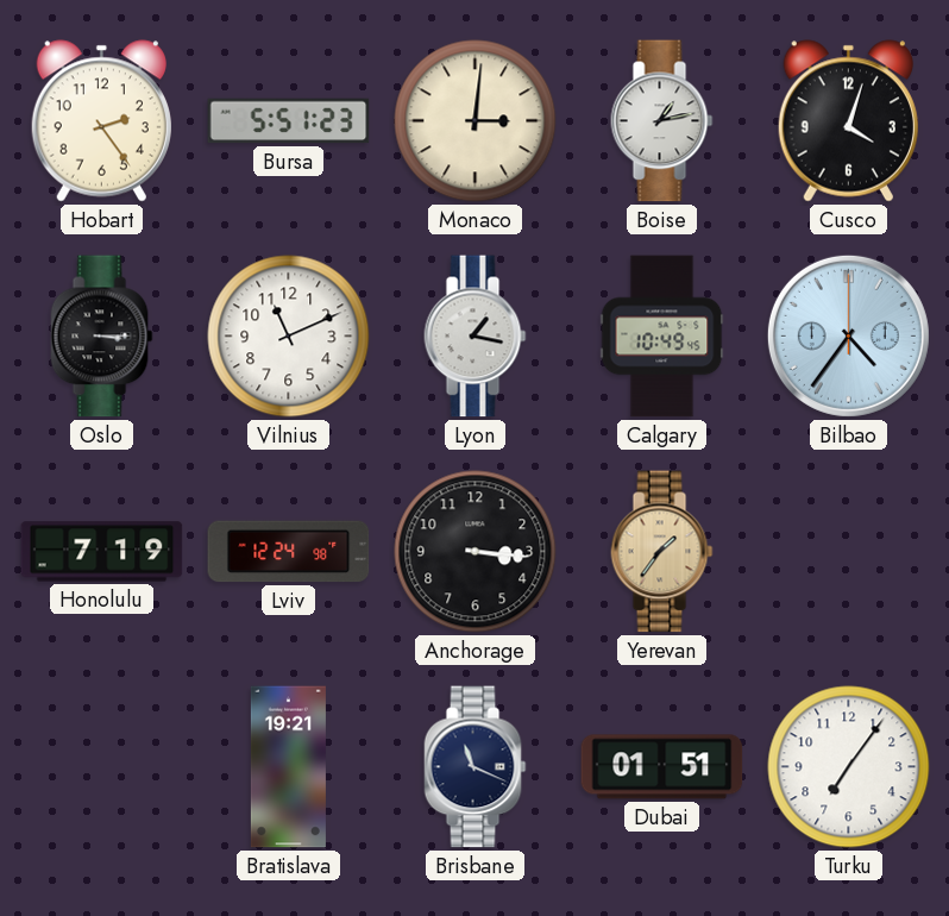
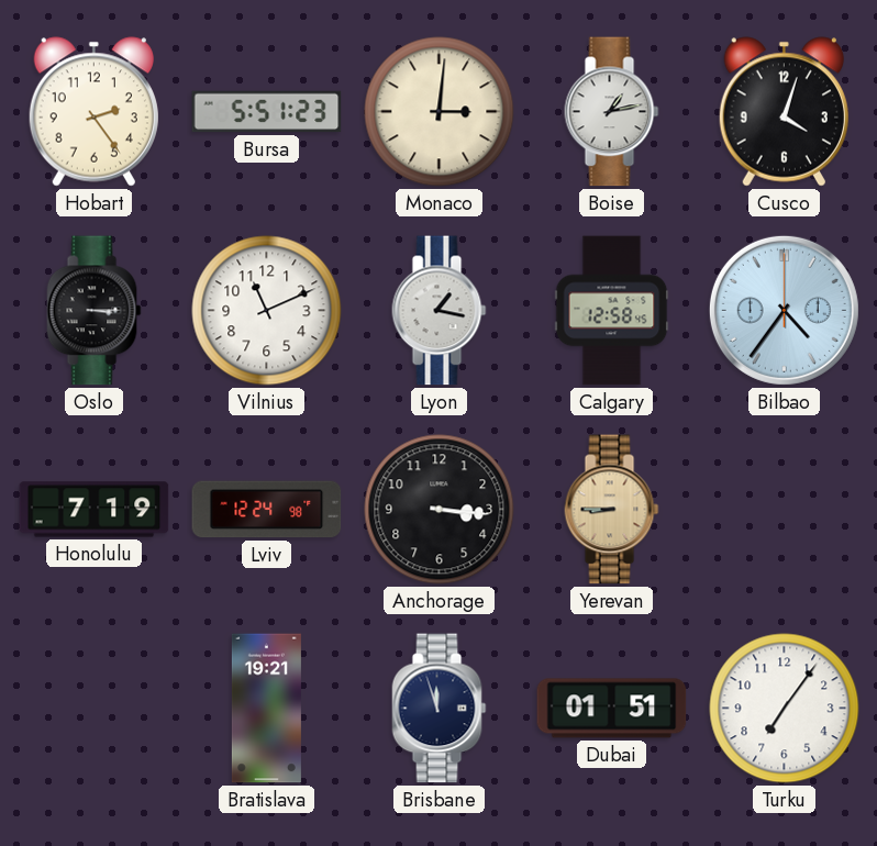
Calgary: 10:49 -> 12:58
Yerevan: 1:36 -> 8:45
Brisbane: 11:19 -> 11:57
